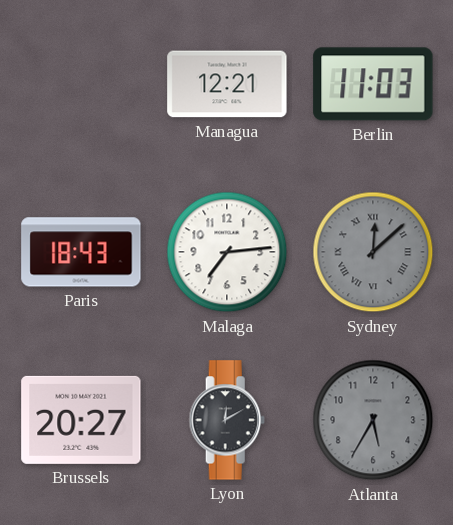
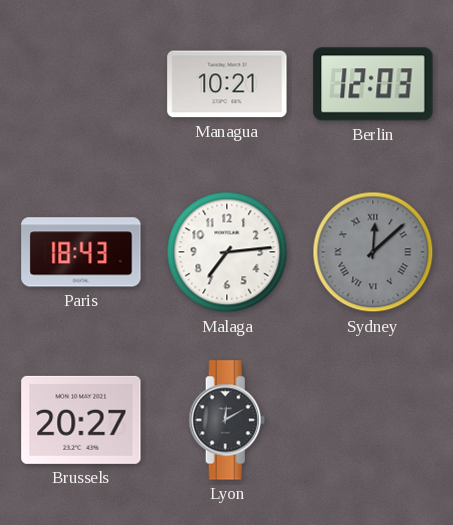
Managua: 12:21 -> 10:21
Berlin: 11:03 -> 12:03
Atlanta: 5:35 -> none
